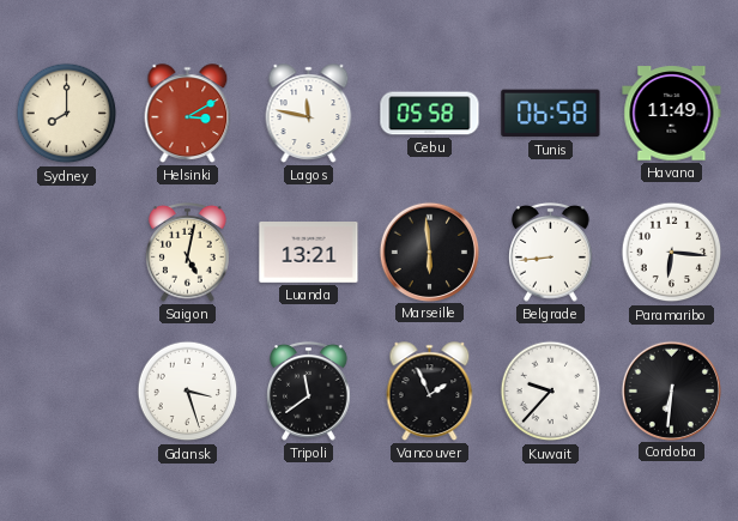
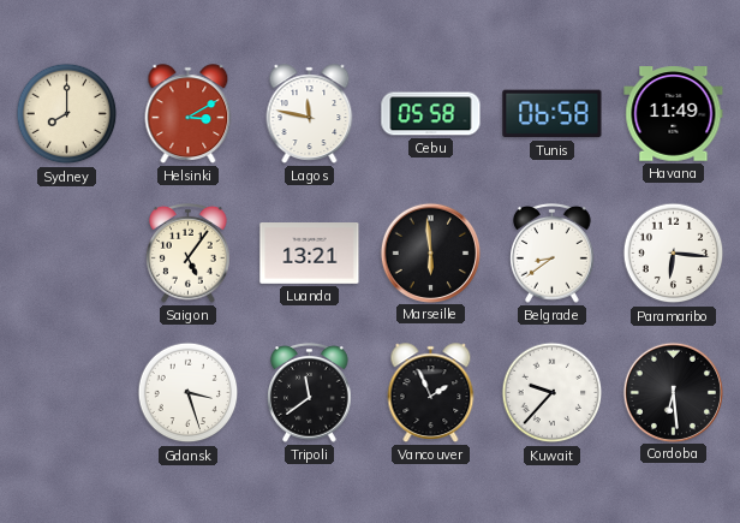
Saigon: 5:02 -> 5:06
Belgrade: 8:44 -> 8:39
Cordoba: 6:31 -> 6:29
